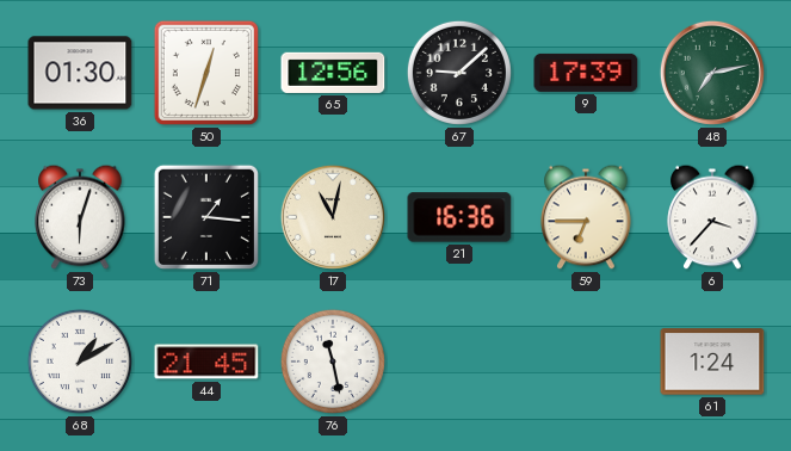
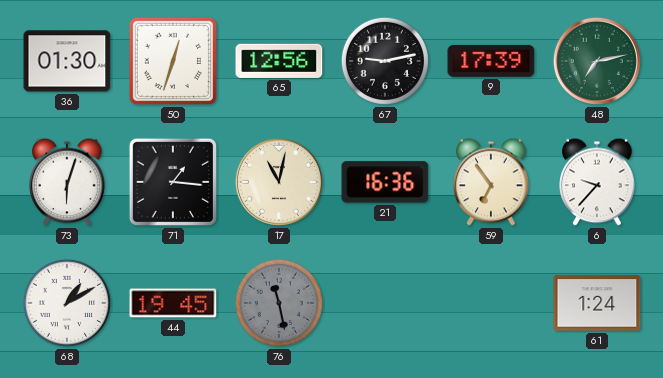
67: 9:08 -> 9:13
59: 6:45 -> 6:54
6: 3:37 -> 9:37
44: 21:45 -> 19:45
76 dial: white -> grey
